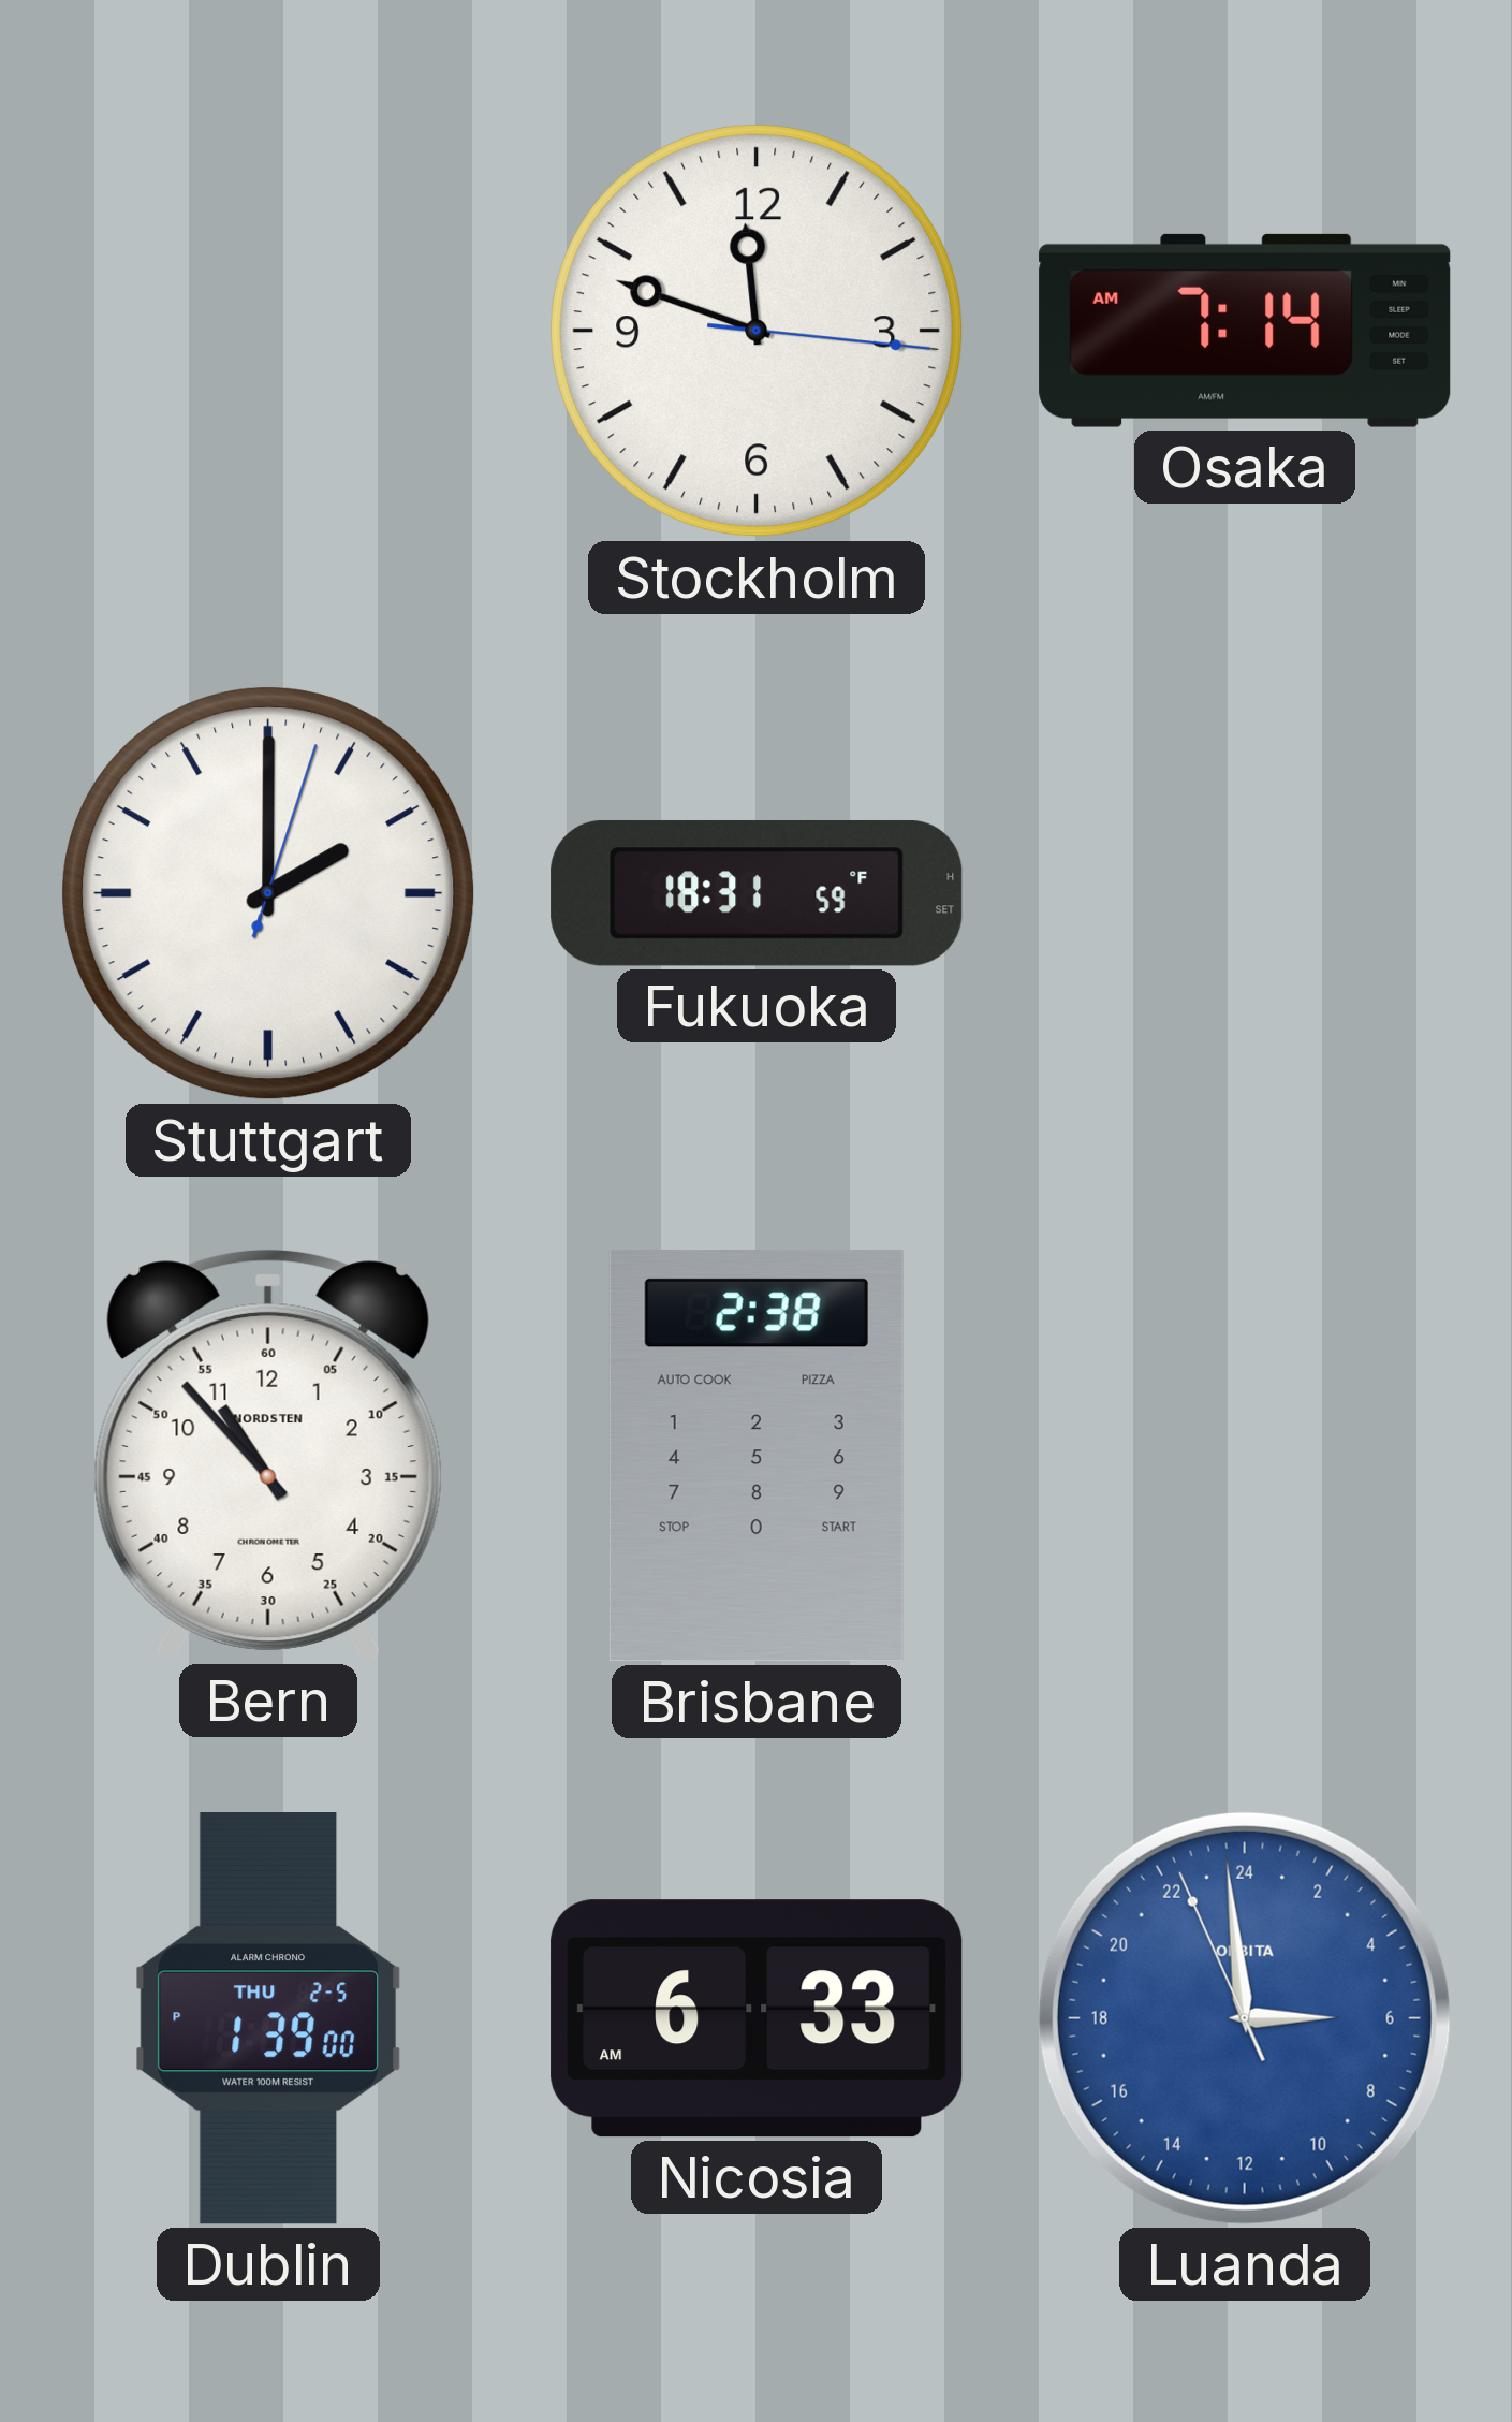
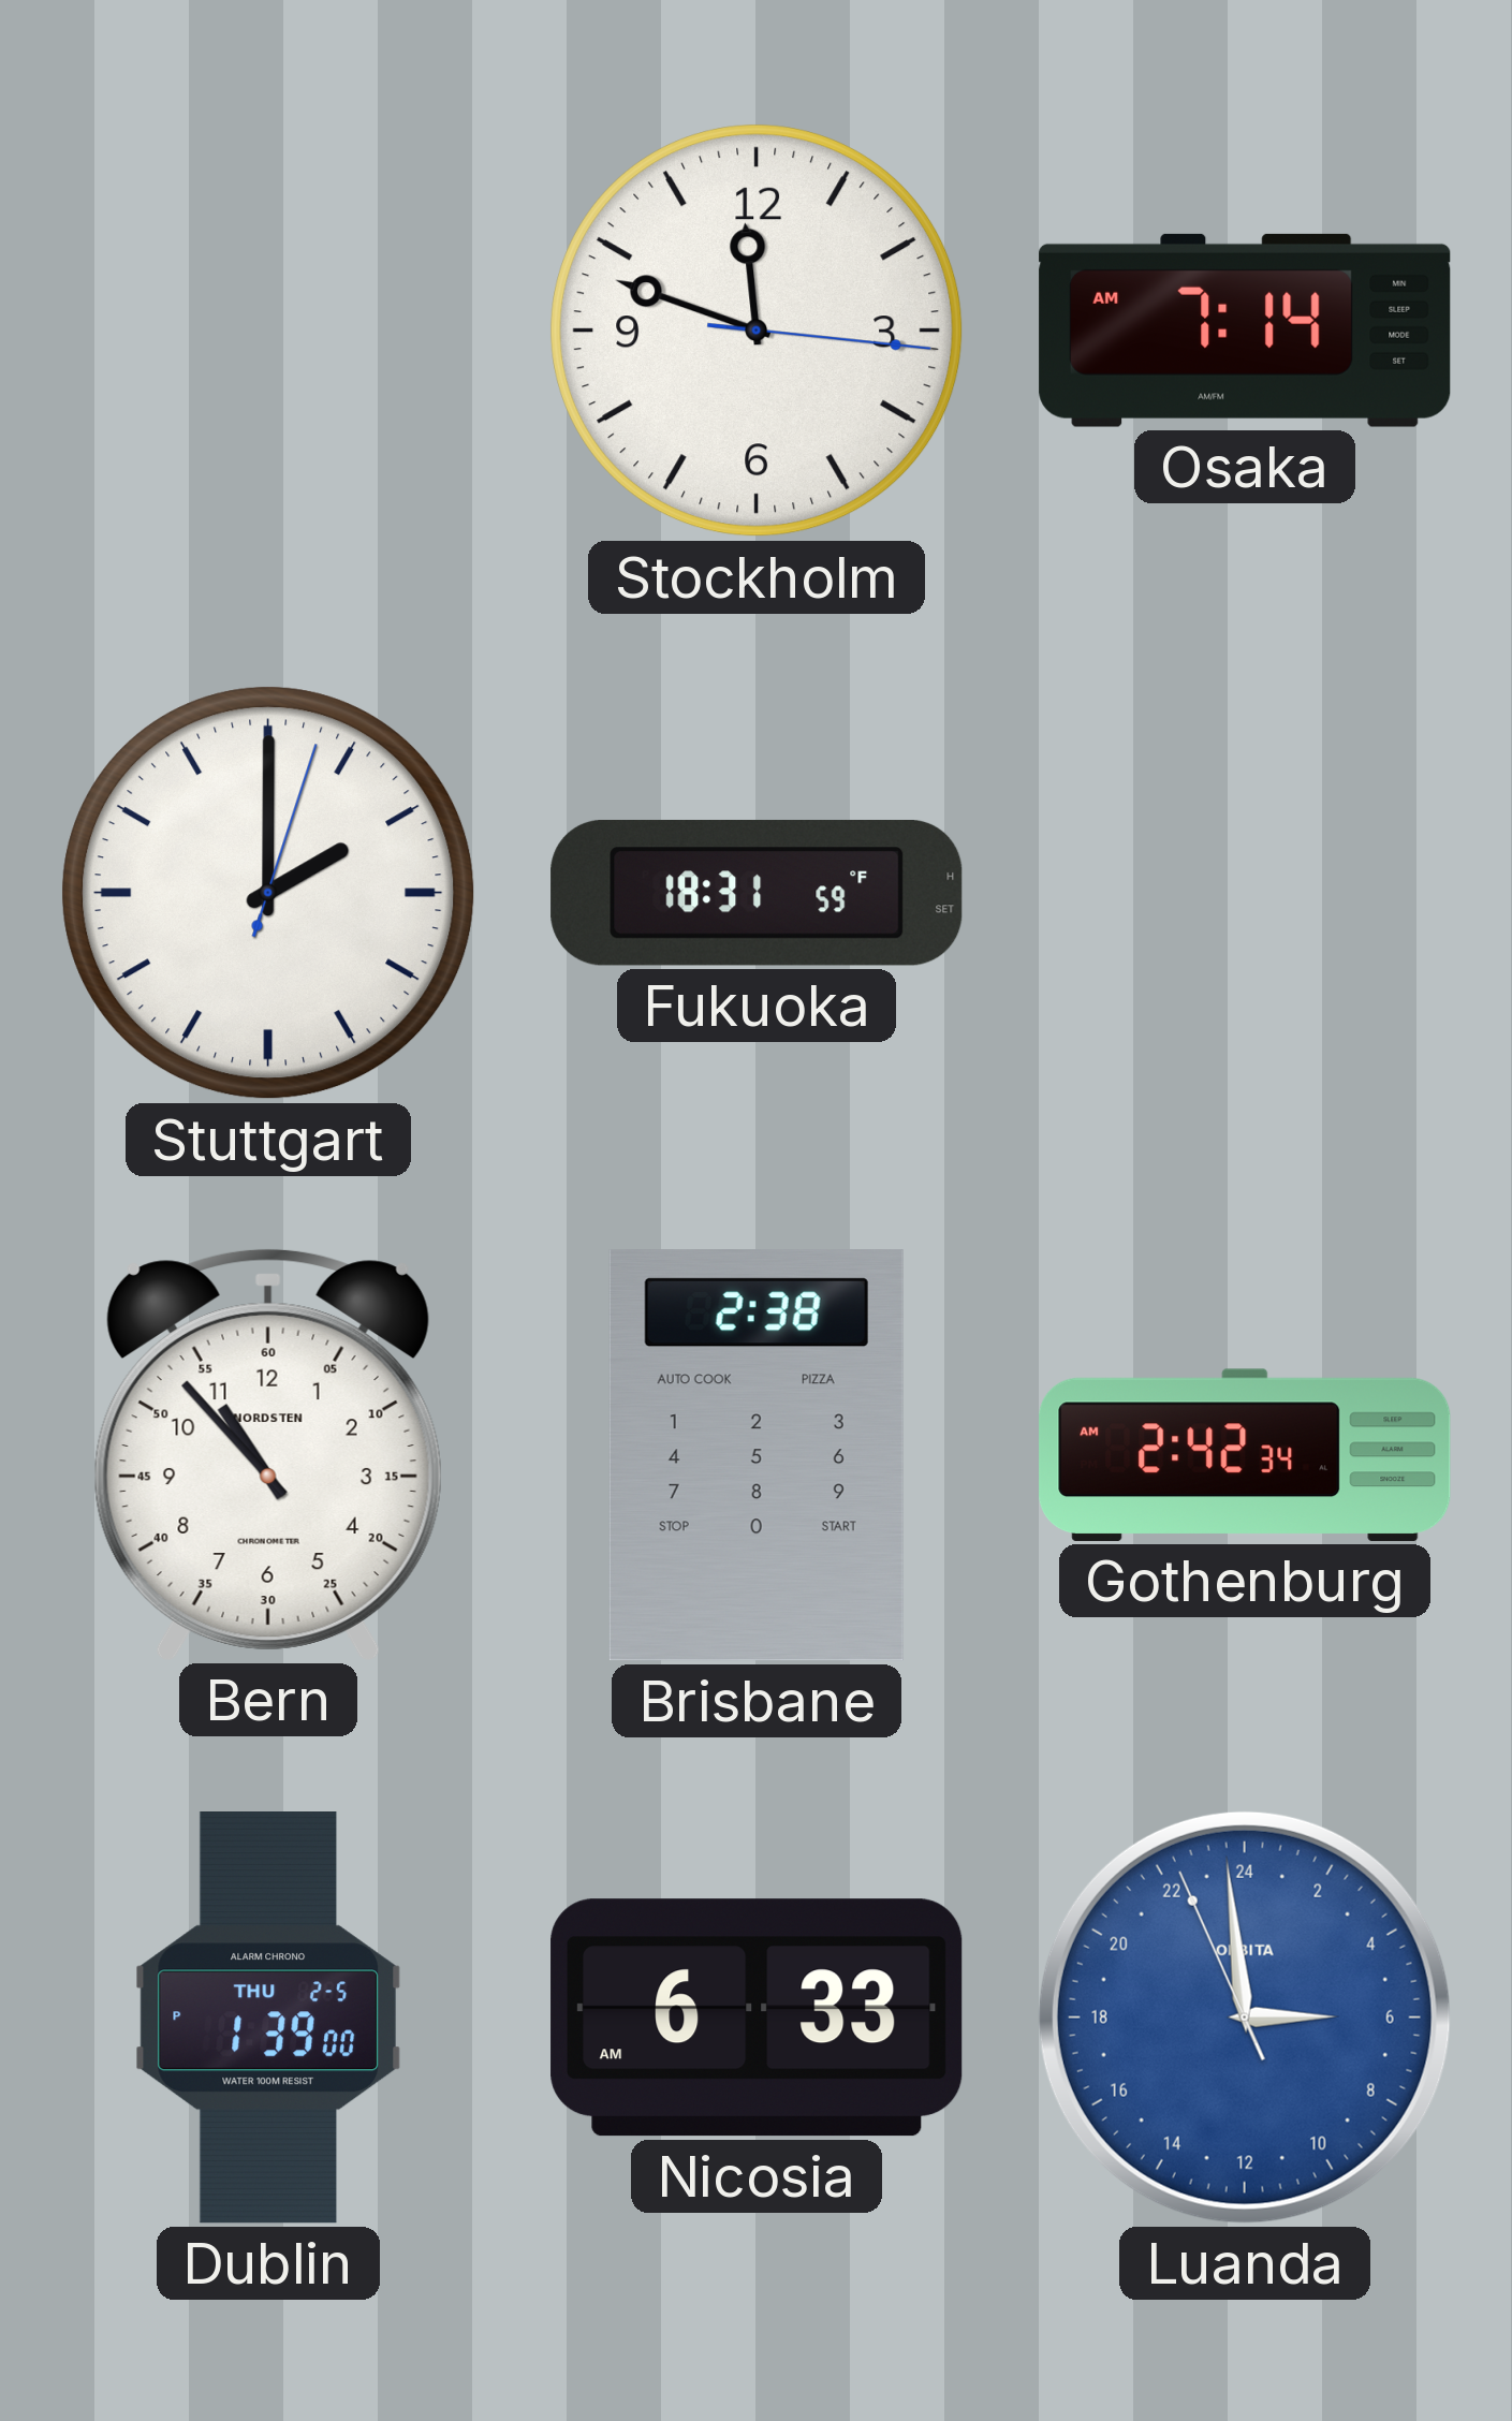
Gothenburg: none -> 2:42
